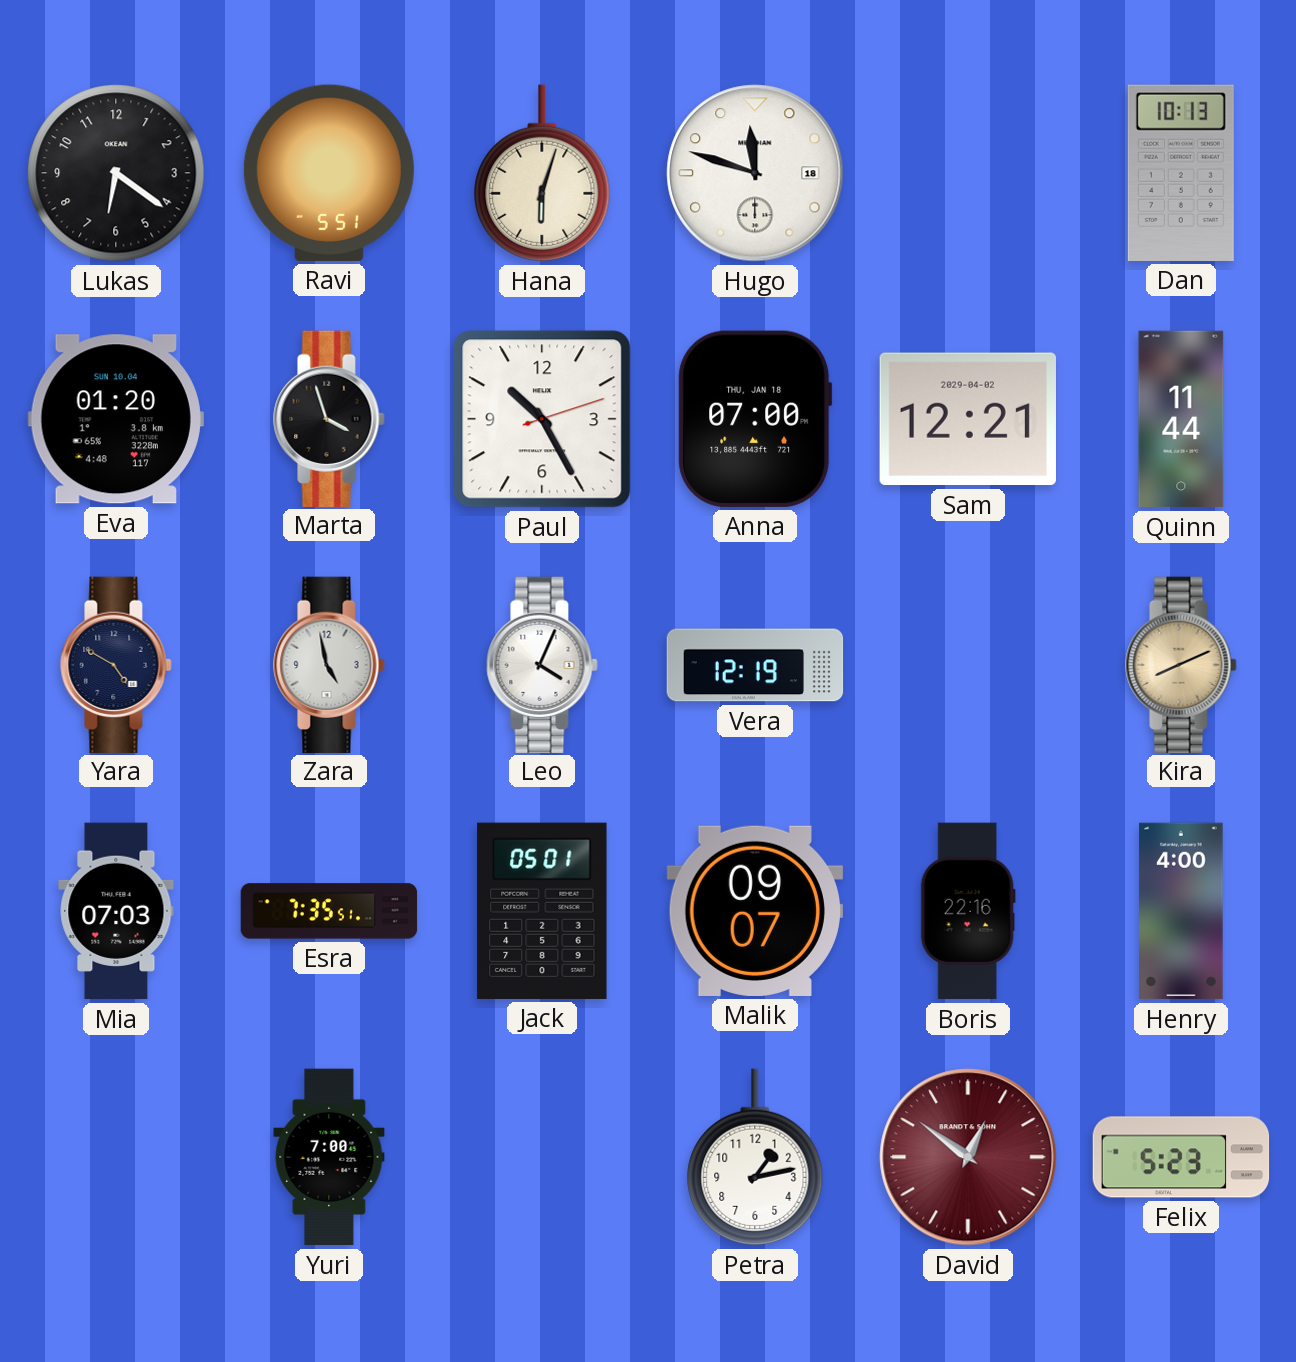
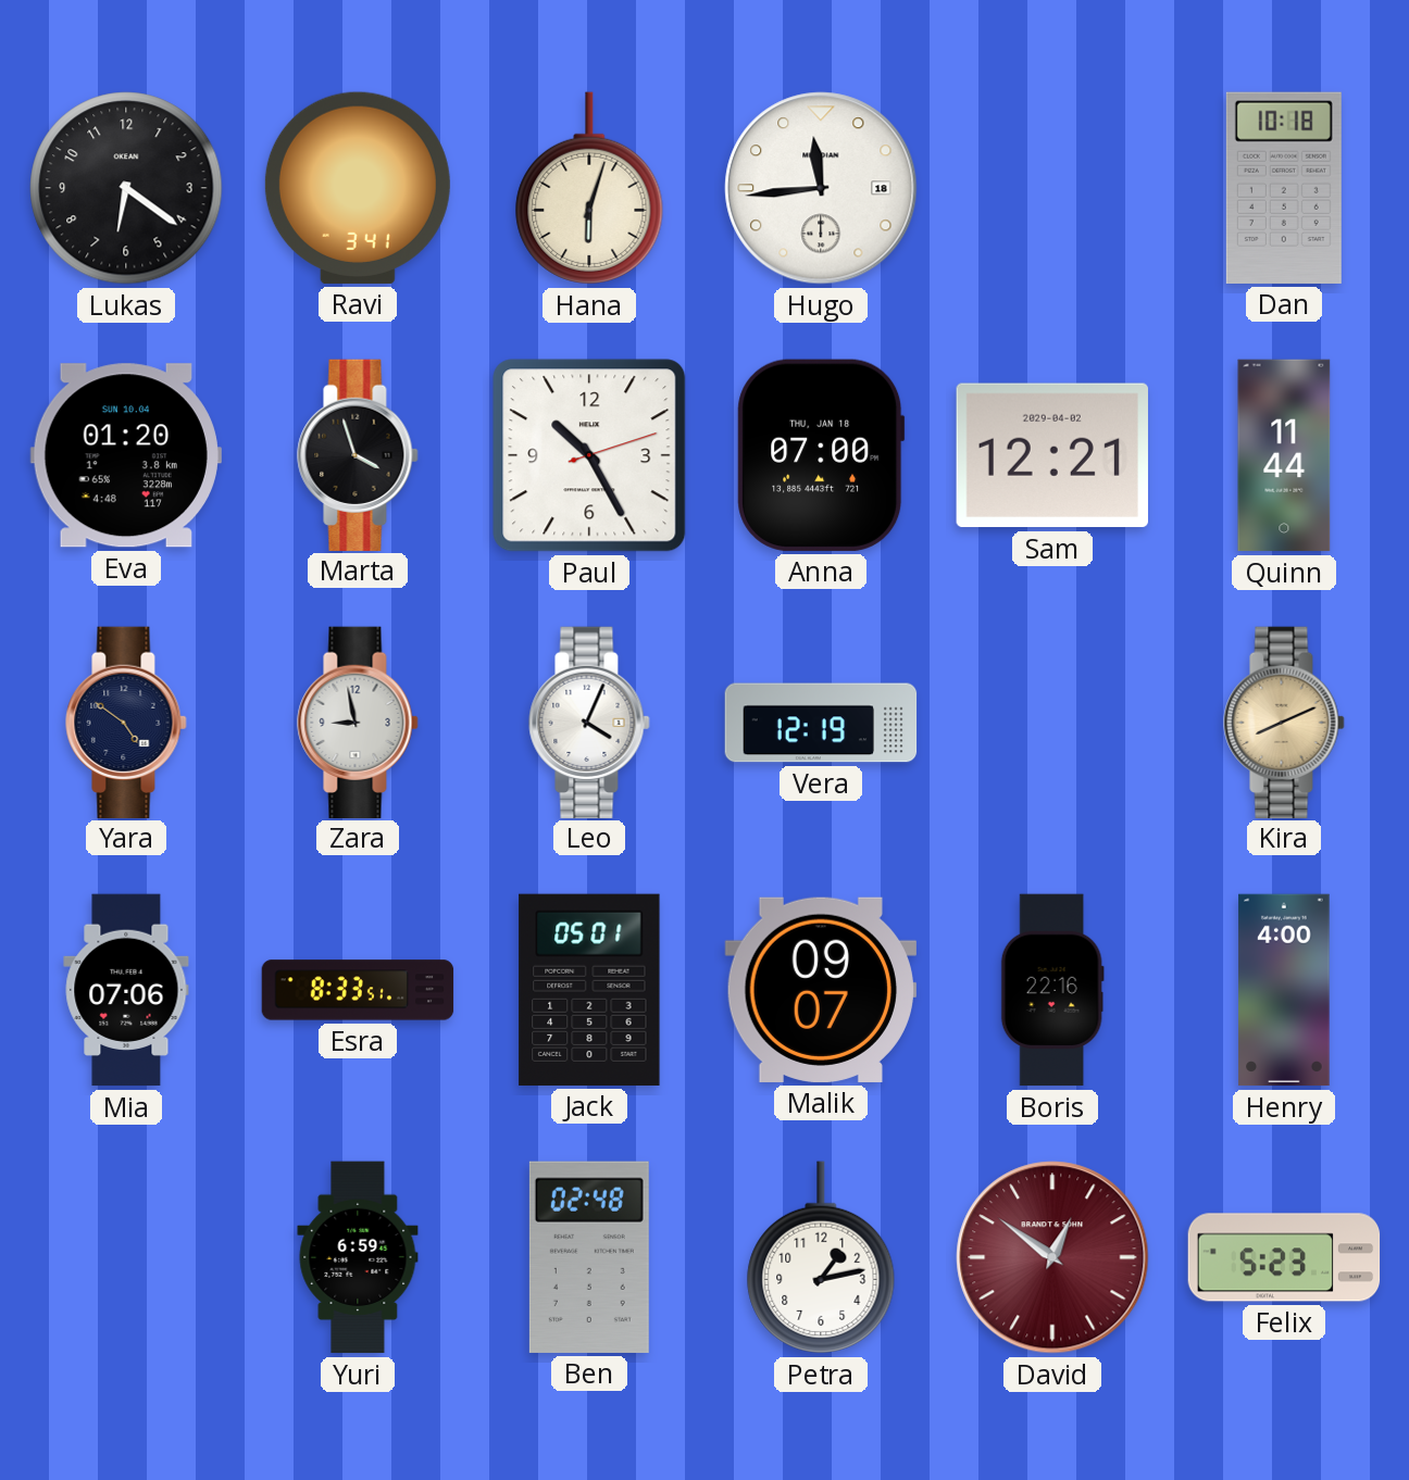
Ravi: 5:51 -> 3:41
Hugo: 11:48 -> 11:44
Dan: 10:13 -> 10:18
Yara: 4:50 -> 4:51
Zara: 4:58 -> 8:58
Mia: 07:03 -> 07:06
Esra: 7:35 -> 8:33
Yuri: 7:00 -> 6:59
Ben: none -> 02:48
